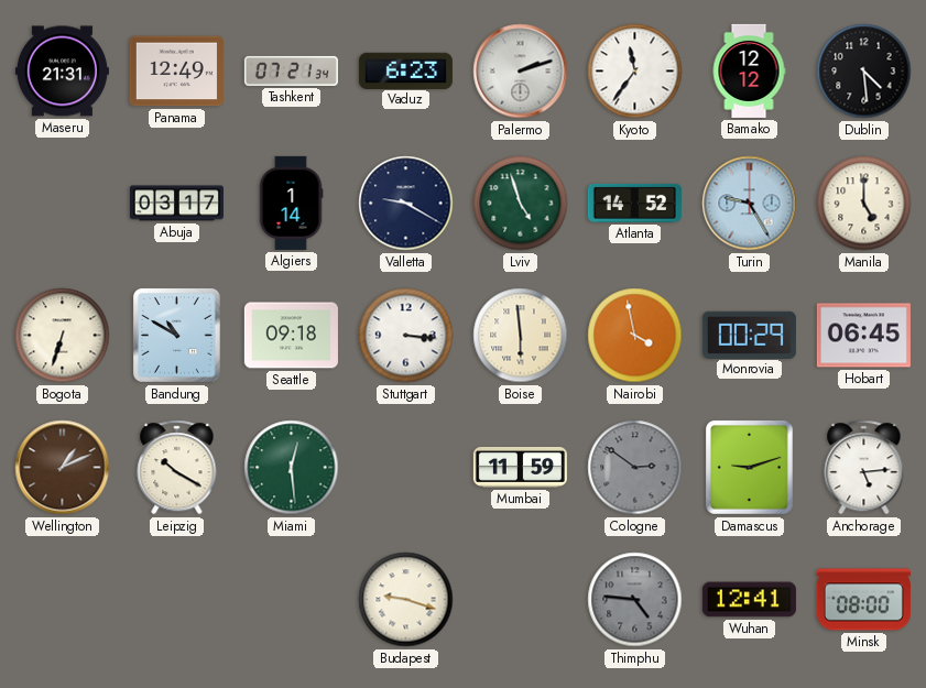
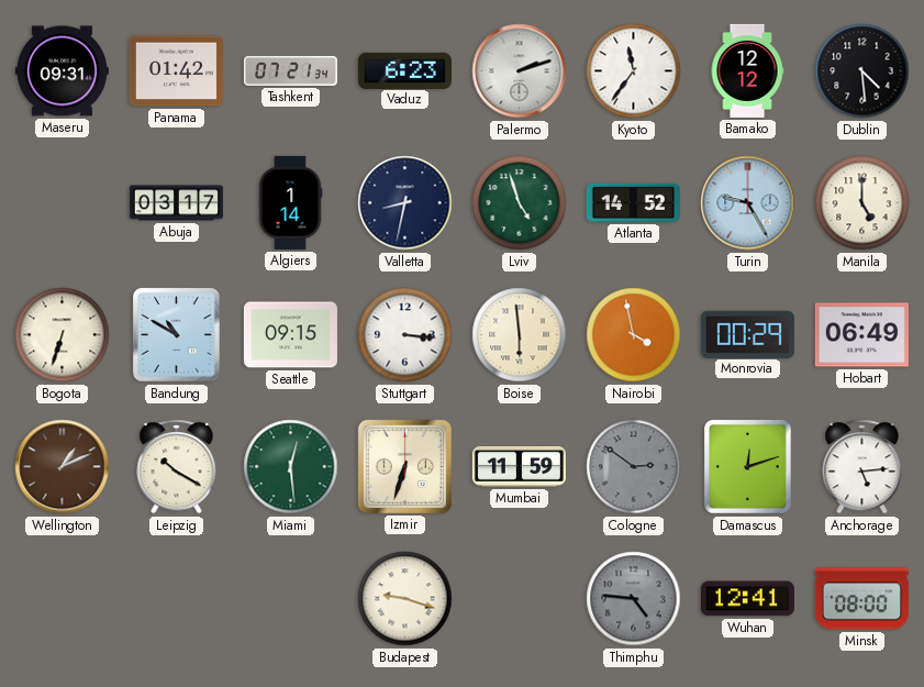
Maseru: 21:31 -> 09:31
Panama: 12:49 -> 01:42
Valletta: 9:20 -> 8:32
Seattle: 09:18 -> 09:15
Hobart: 06:45 -> 06:49
Izmir: none -> 6:33
Damascus: 9:12 -> 12:12
